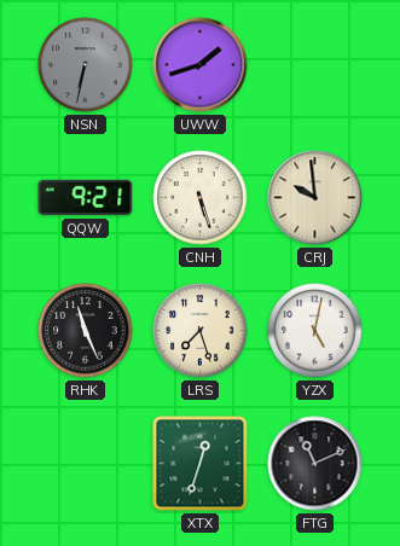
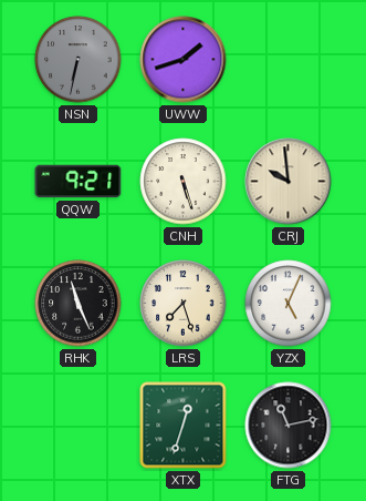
YZX: 5:02 -> 5:04
FTG: 11:11 -> 11:13
